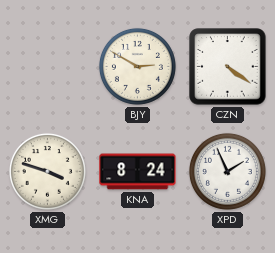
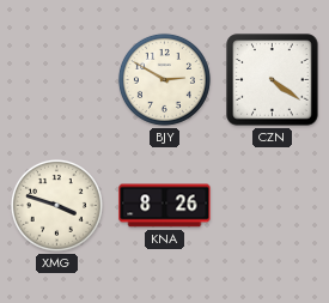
KNA: 8:24 -> 8:26
XPD: 1:56 -> none
